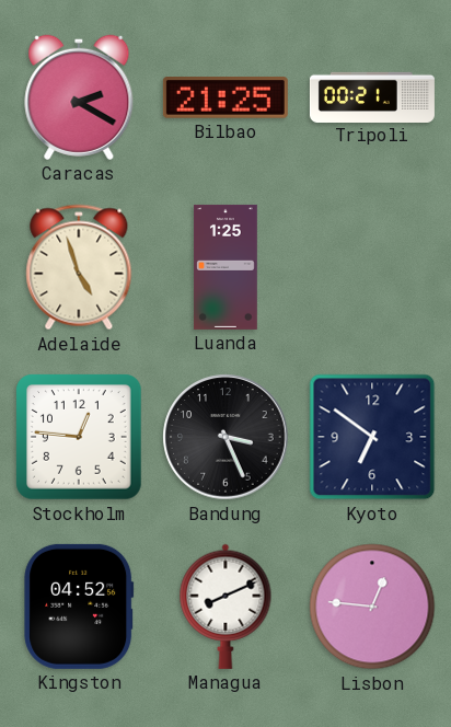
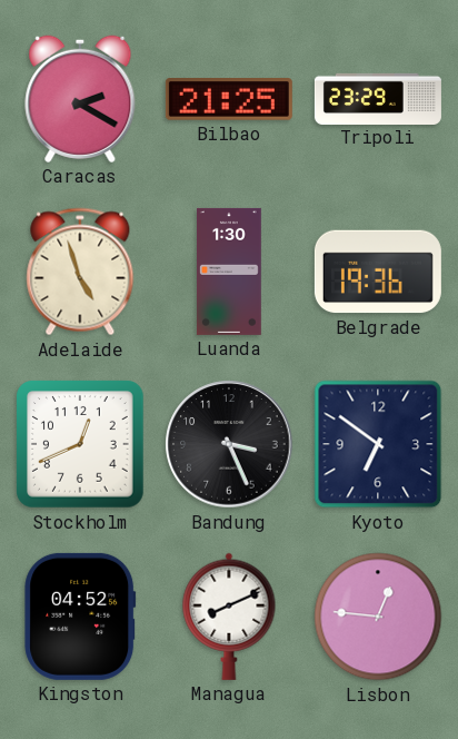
Tripoli: 00:21 -> 23:29
Luanda: 1:25 -> 1:30
Belgrade: none -> 19:36
Stockholm: 12:46 -> 12:41
